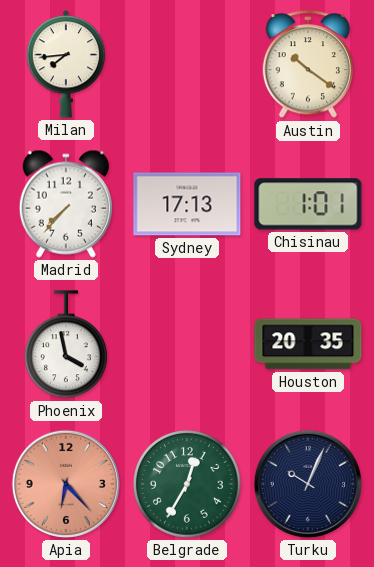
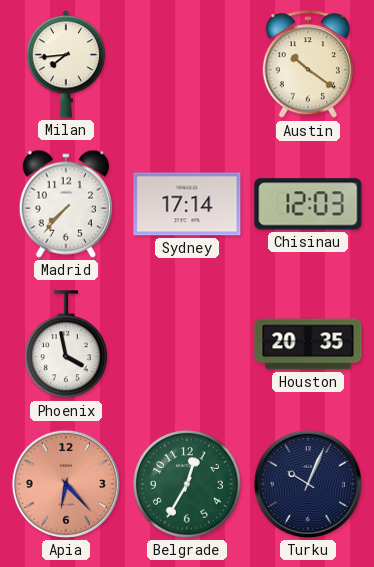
Sydney: 17:13 -> 17:14
Chisinau: 1:01 -> 12:03
